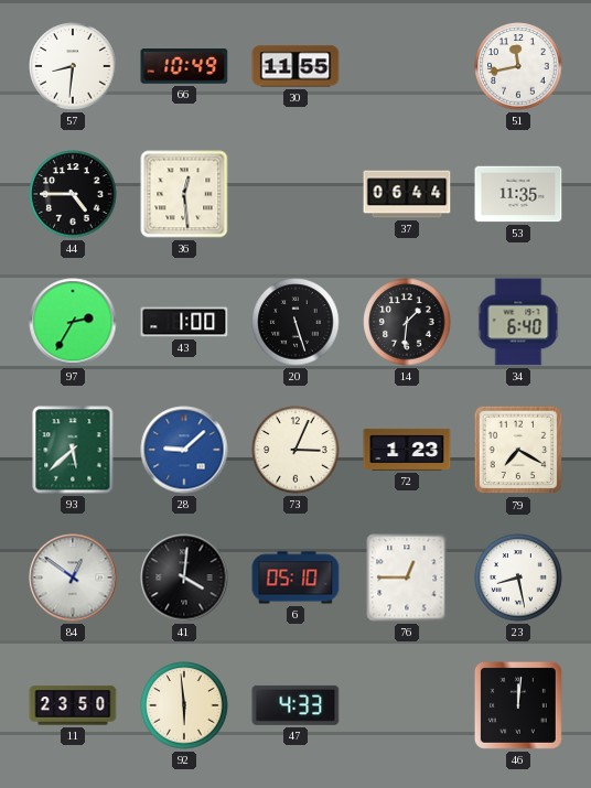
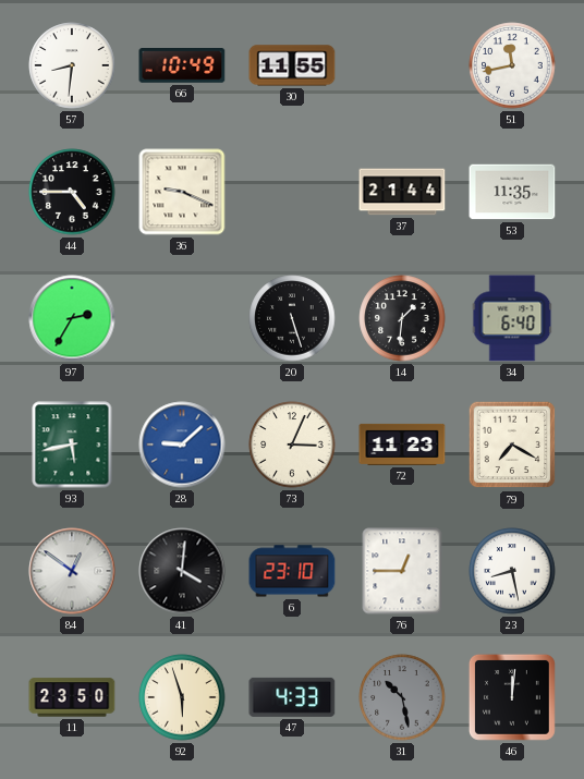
36: 12:29 -> 9:19
37: 06:44 -> 21:44
43: 1:00 -> none
93: 5:38 -> 5:43
72: 1:23 -> 11:23
6: 05:10 -> 23:10
92: 5:59 -> 5:57
31: none -> 10:28
